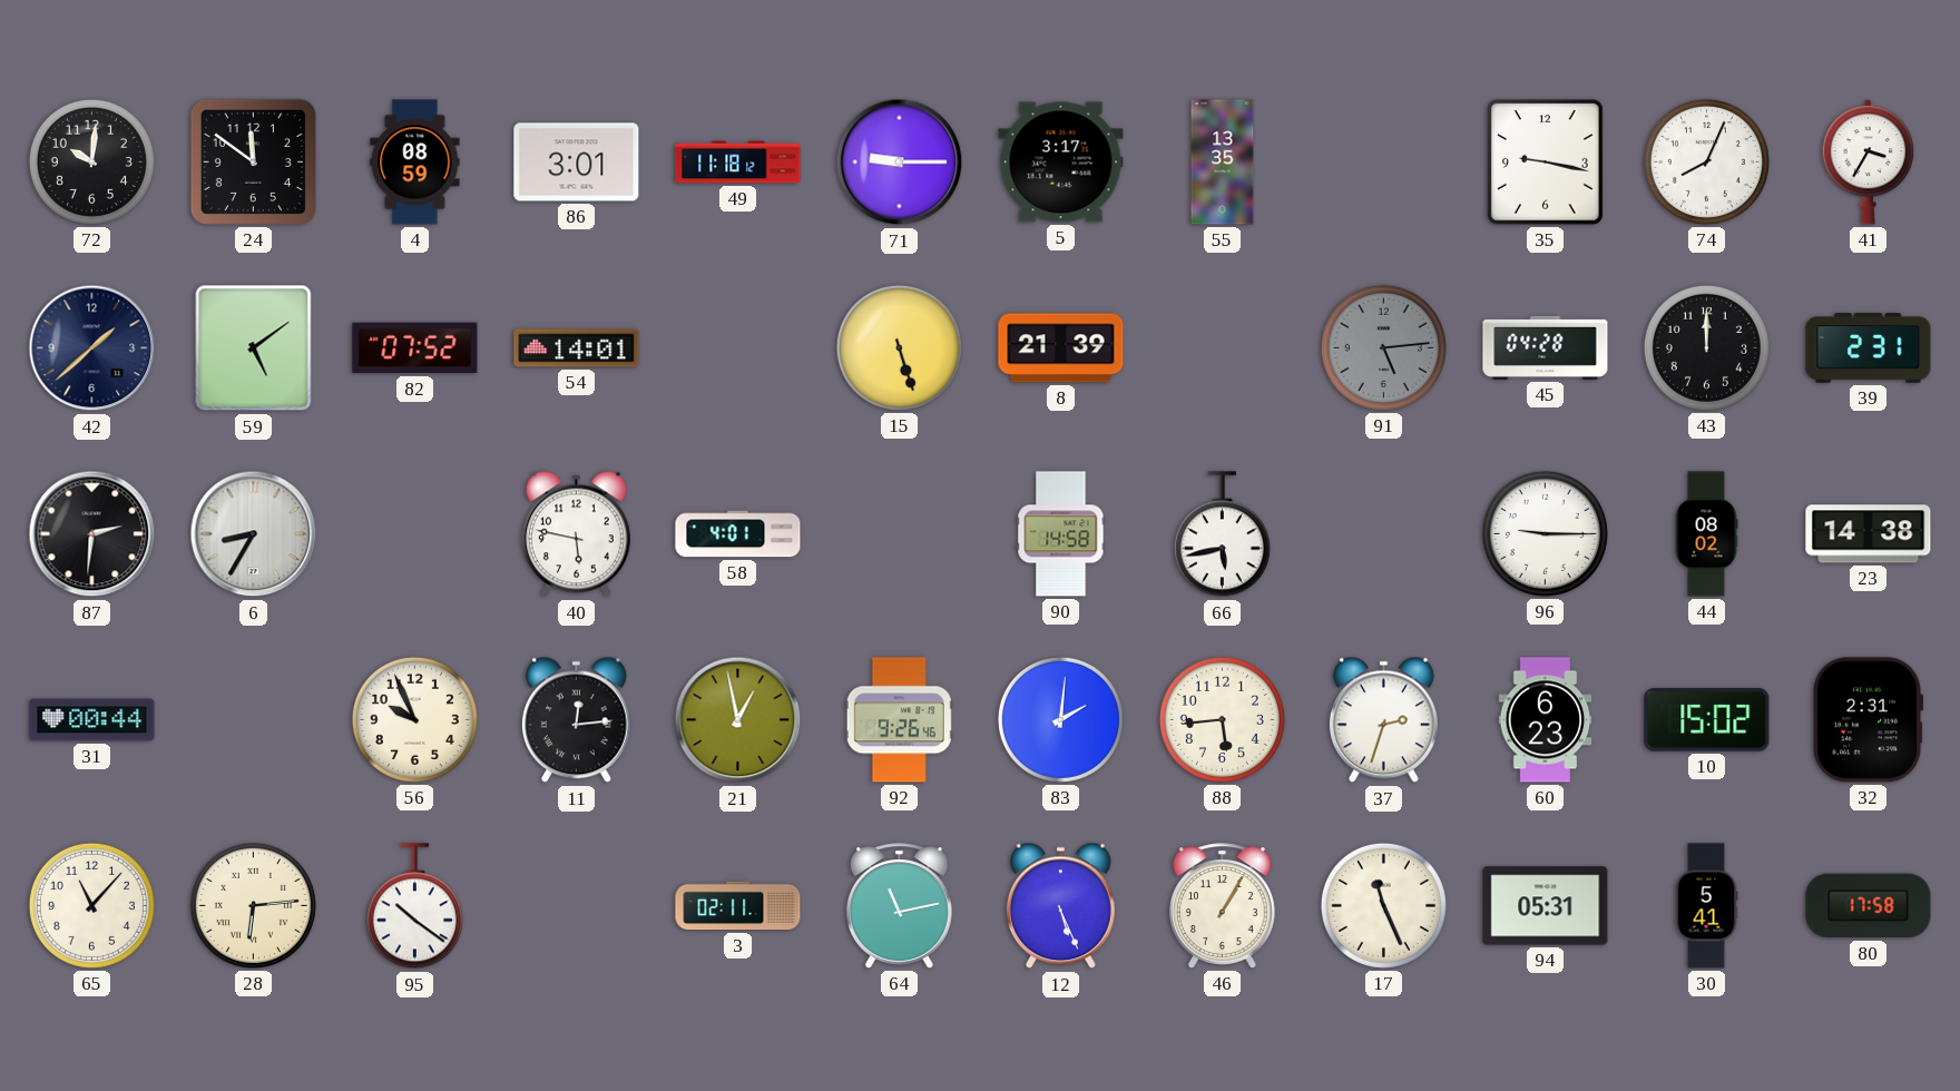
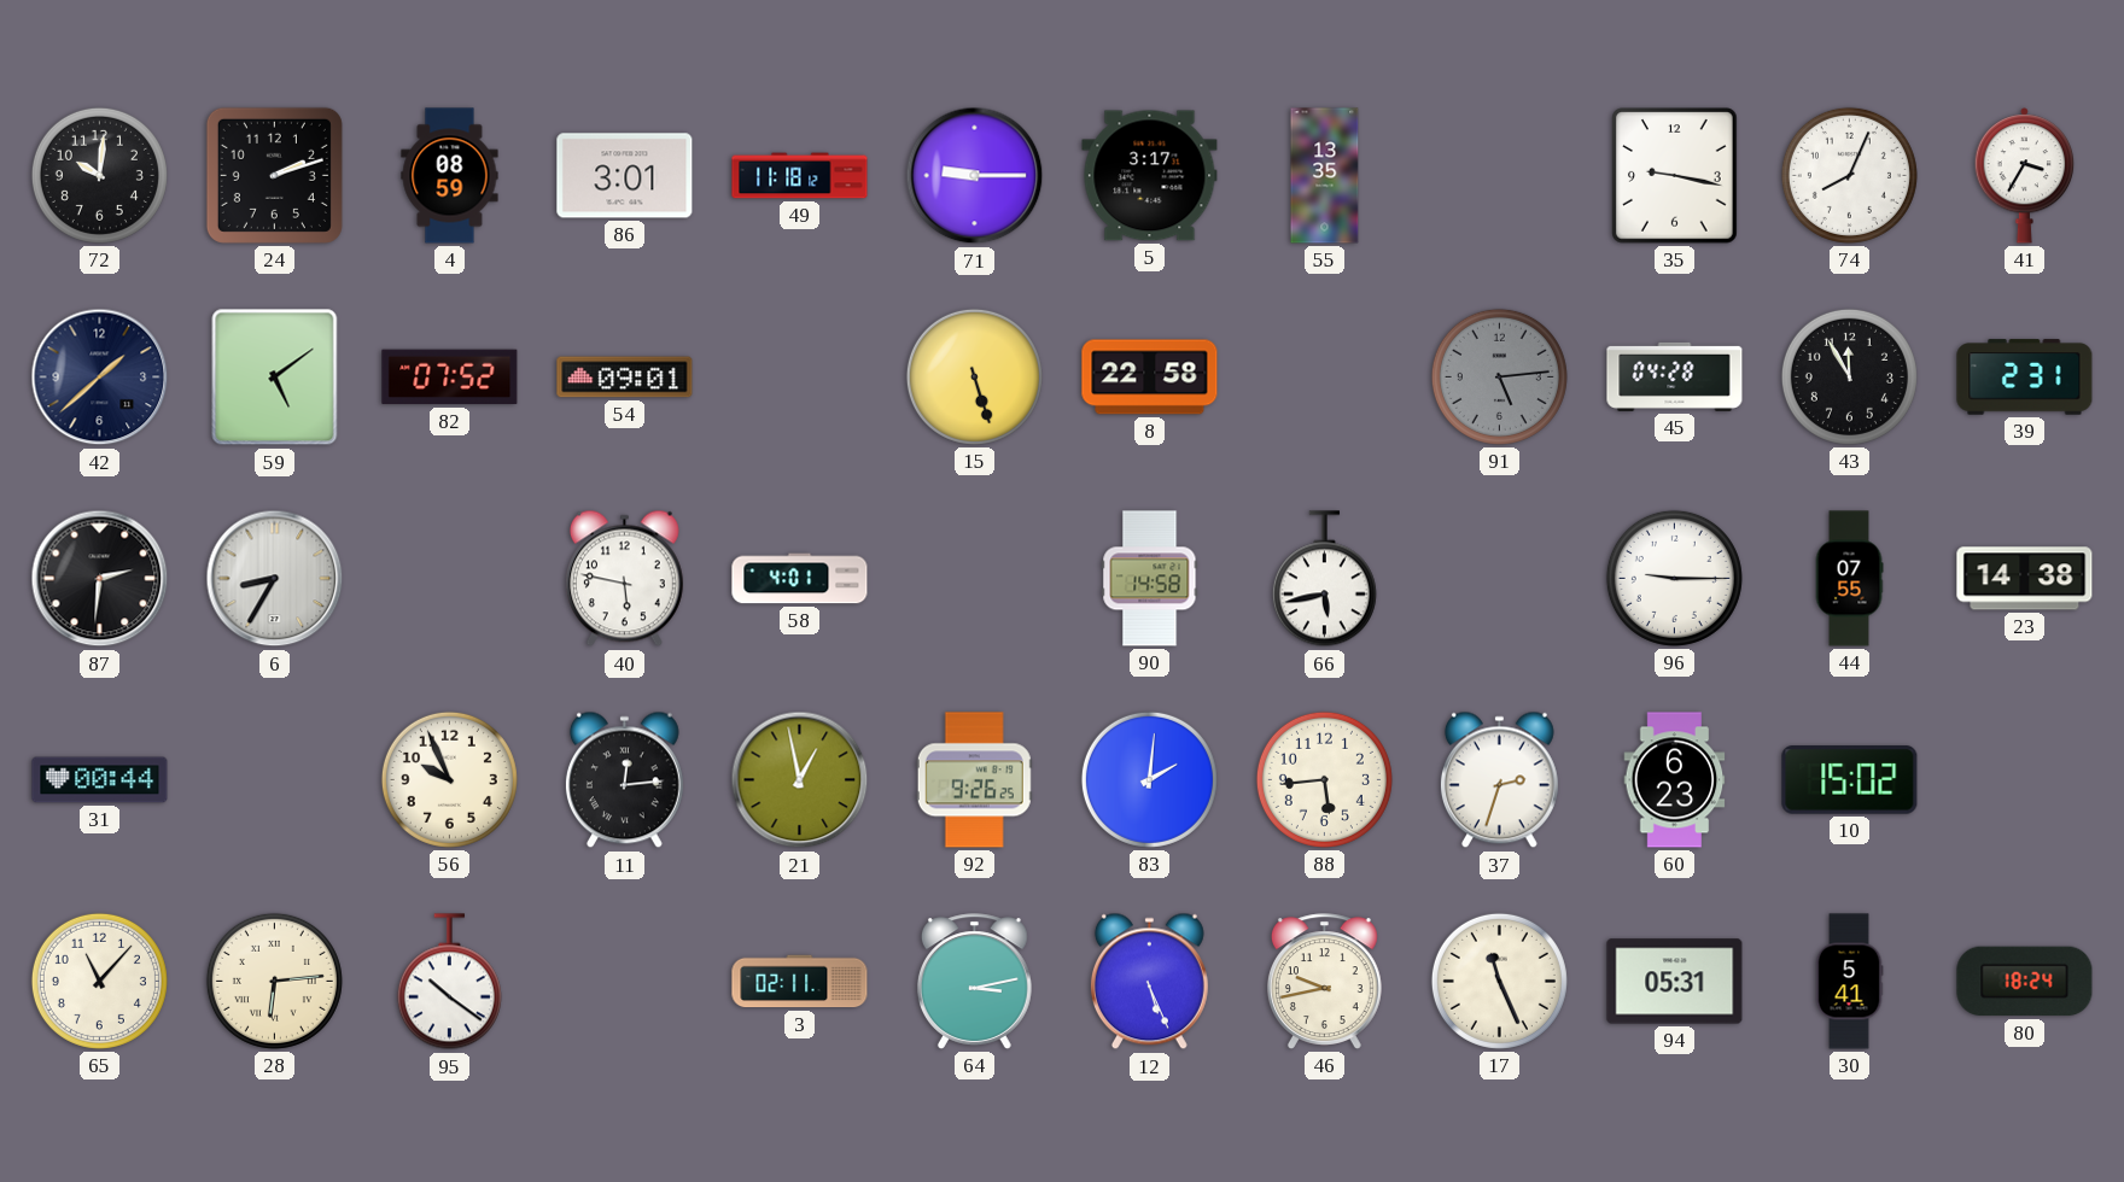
24: 11:51 -> 2:12
54: 14:01 -> 09:01
8: 21:39 -> 22:58
43: 12:00 -> 11:55
44: 08:02 -> 07:55
92: 9:26:46 -> 9:26:25
32: 2:31 -> none
64: 11:13 -> 3:13
46: 1:05 -> 9:43
80: 17:58 -> 18:24
